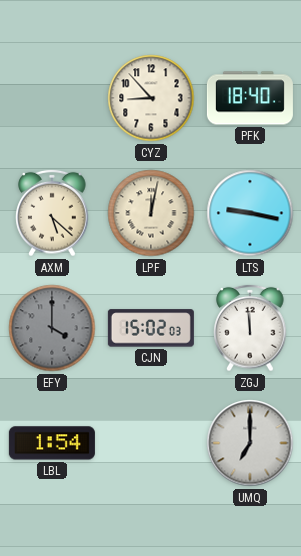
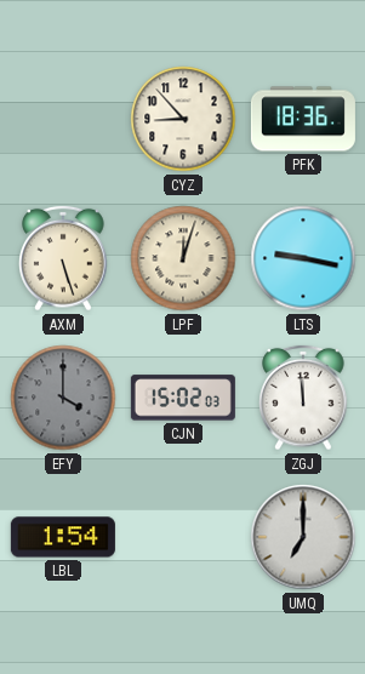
PFK: 18:40 -> 18:36
AXM: 5:22 -> 5:27
LPF: 12:02 -> 12:03
